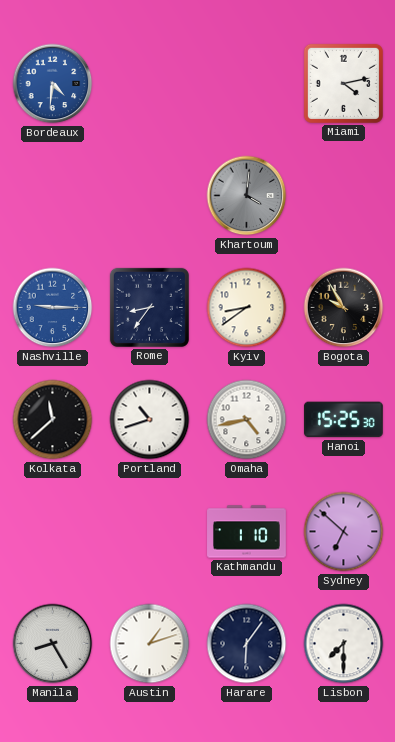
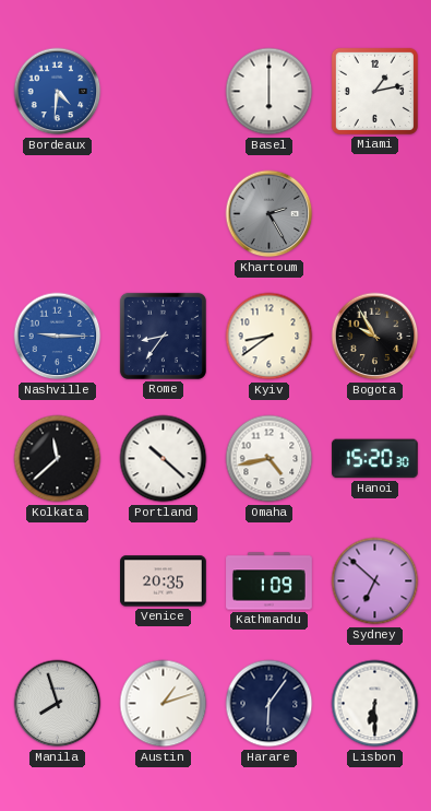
Basel: none -> 6:00
Miami: 4:13 -> 1:13
Khartoum: 4:01 -> 2:25
Portland: 10:42 -> 10:22
Hanoi: 15:25 -> 15:20
Venice: none -> 20:35
Kathmandu: 1:10 -> 1:09
Manila: 8:25 -> 7:57
Lisbon: 7:30 -> 6:30
